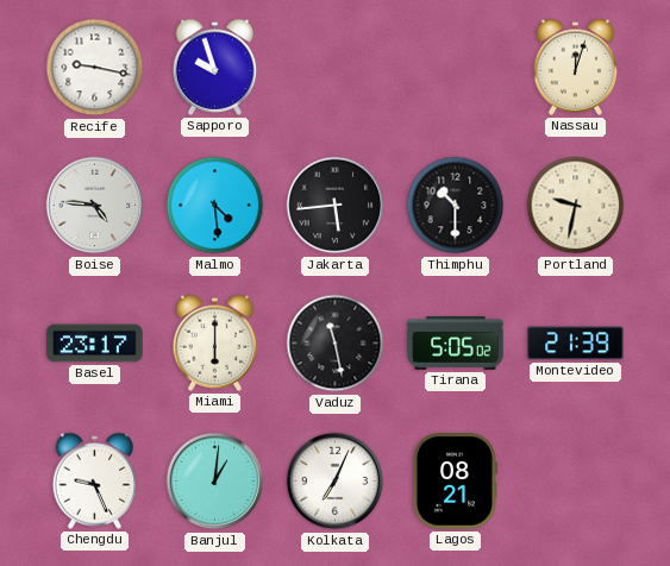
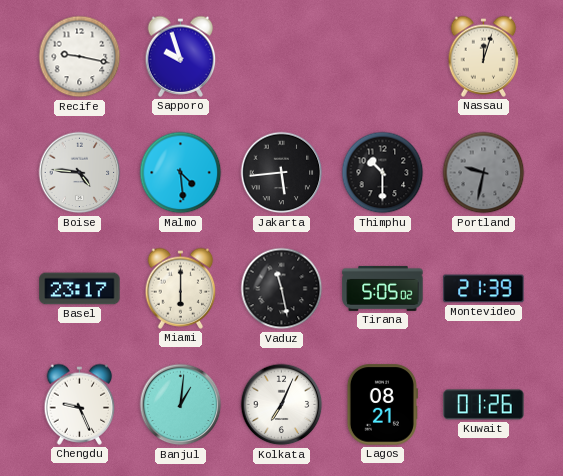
Portland dial: cream -> grey
Kuwait: none -> 01:26
